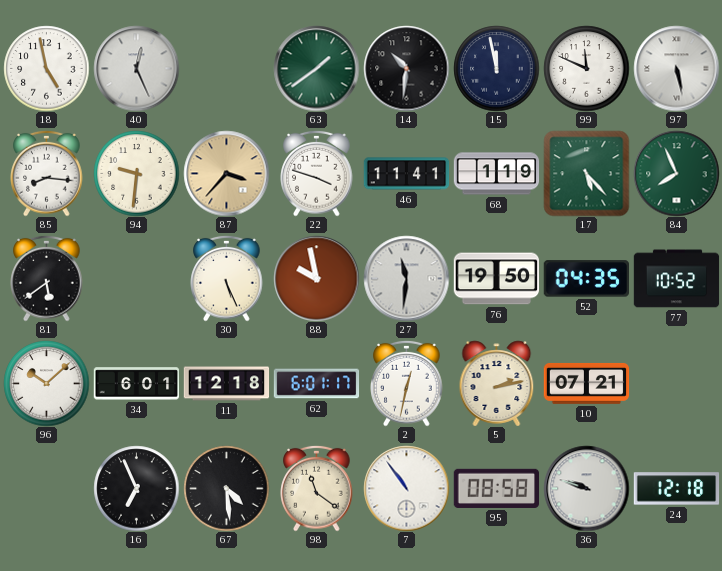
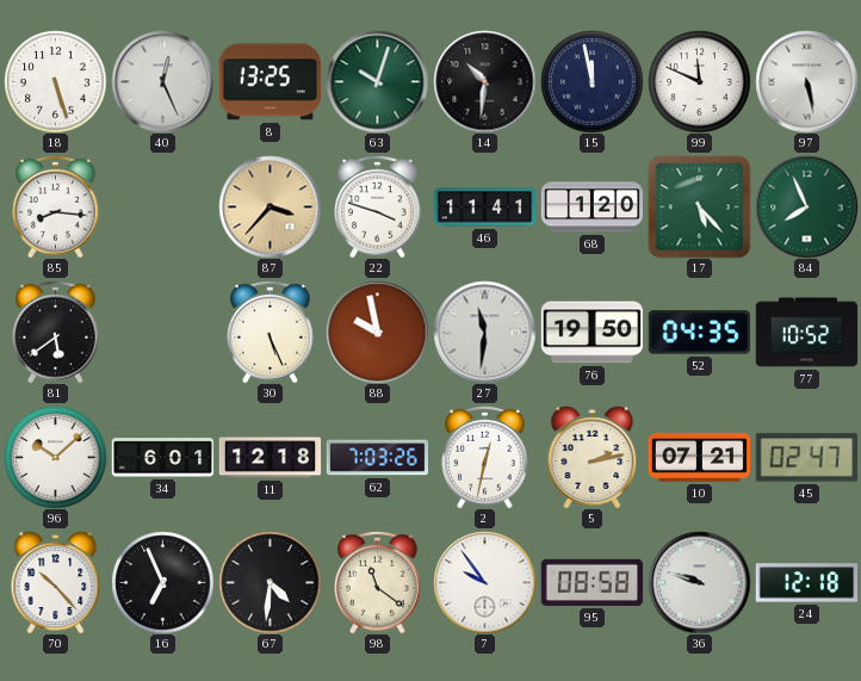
18: 4:58 -> 5:27
8: none -> 13:25
63: 1:39 -> 10:03
94: 9:31 -> none
68: 1:19 -> 1:20
62: 6:01 -> 7:03
45: none -> 02:47
70: none -> 10:23
67: 4:29 -> 4:31
7: 10:54 -> 9:54
